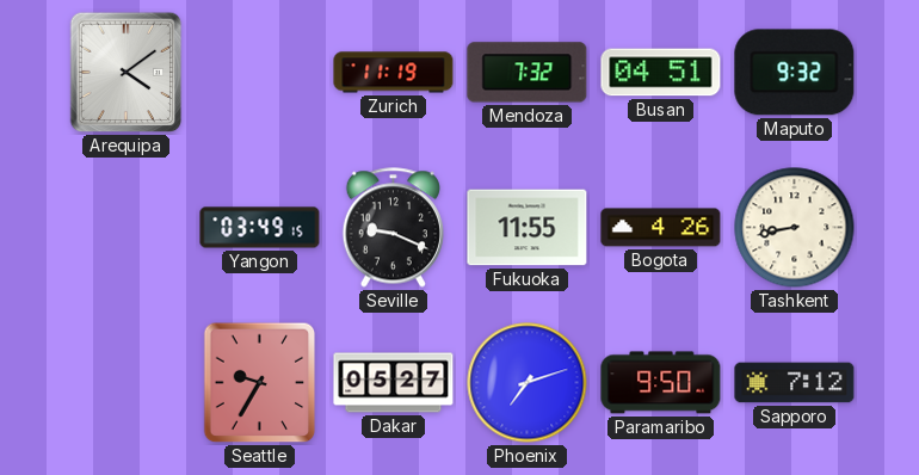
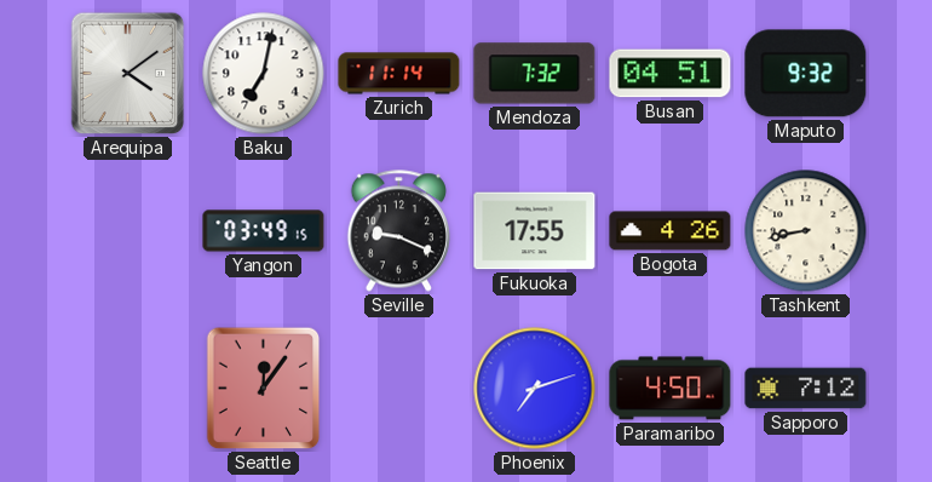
Baku: none -> 7:02
Zurich: 11:19 -> 11:14
Fukuoka: 11:55 -> 17:55
Seattle: 9:35 -> 12:06
Dakar: 05:27 -> none
Paramaribo: 9:50 -> 4:50
